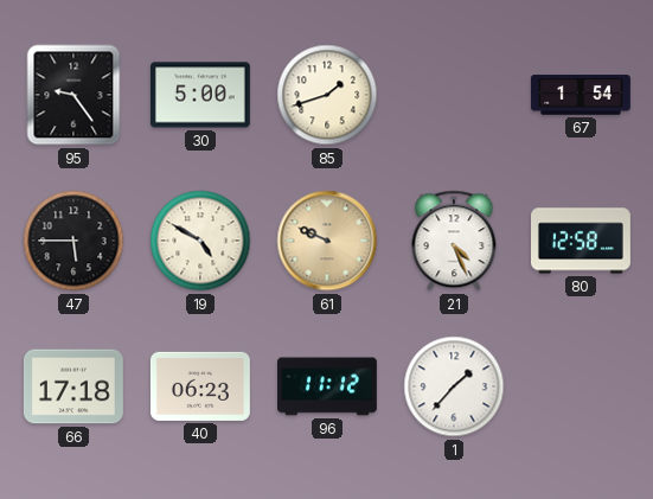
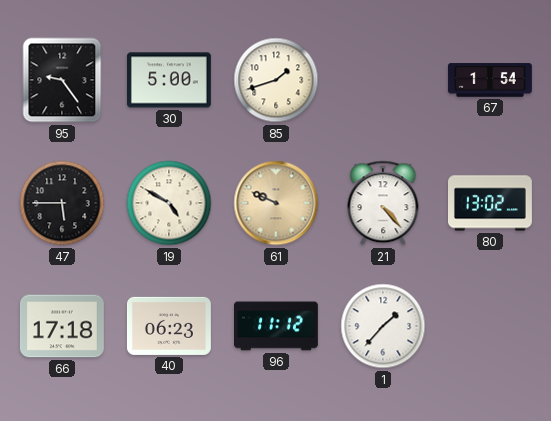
21: 4:26 -> 4:23
80: 12:58 -> 13:02
